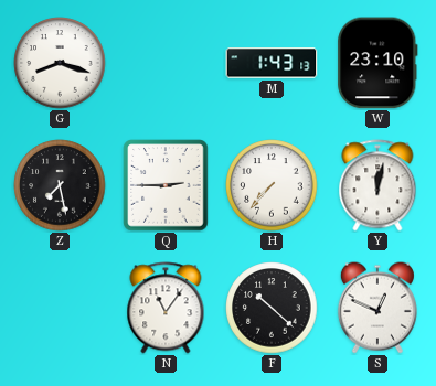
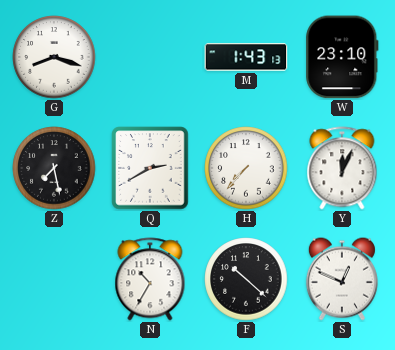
Q: 2:45 -> 2:40
Y: 12:02 -> 12:04
N: 11:06 -> 10:35
